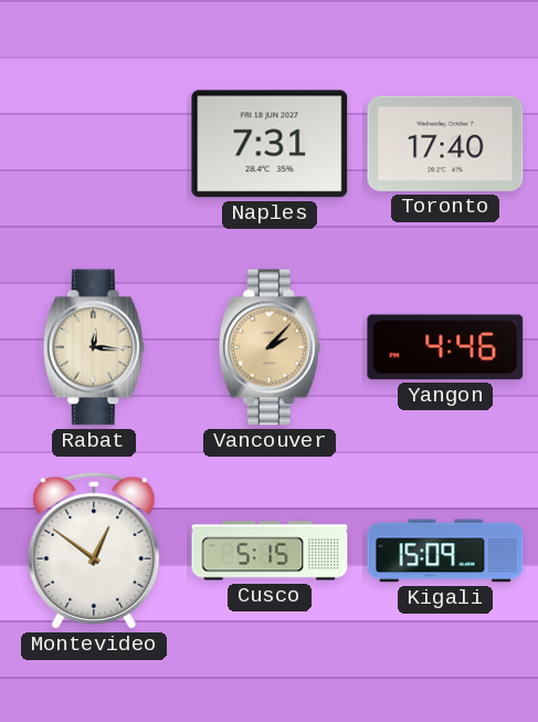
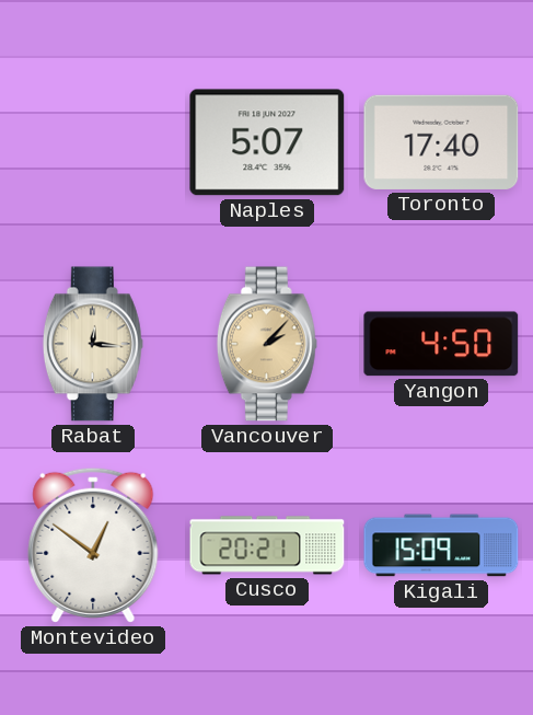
Naples: 7:31 -> 5:07
Yangon: 4:46 -> 4:50
Cusco: 5:15 -> 20:21
